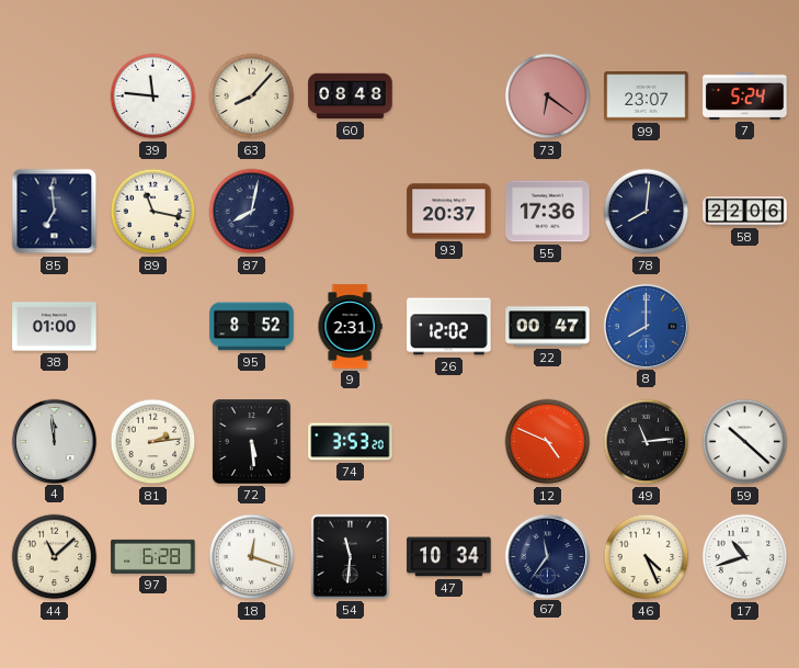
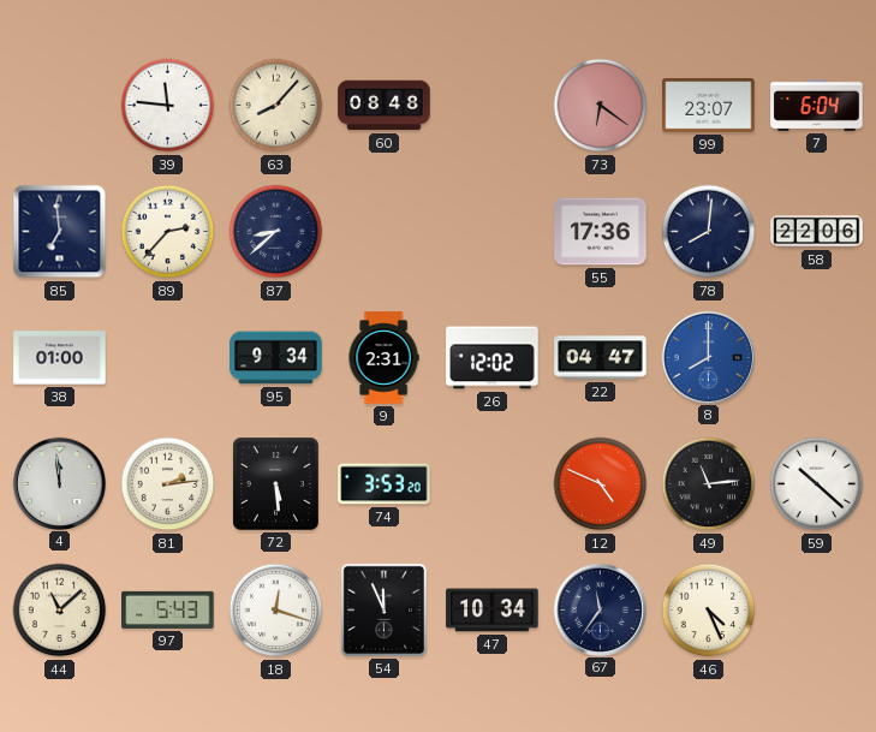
7: 5:24 -> 6:04
89: 11:17 -> 2:37
87: 8:02 -> 8:38
93: 20:37 -> none
95: 8:52 -> 9:34
22: 00:47 -> 04:47
97: 6:28 -> 5:43
54: 11:31 -> 11:56
17: 10:42 -> none
